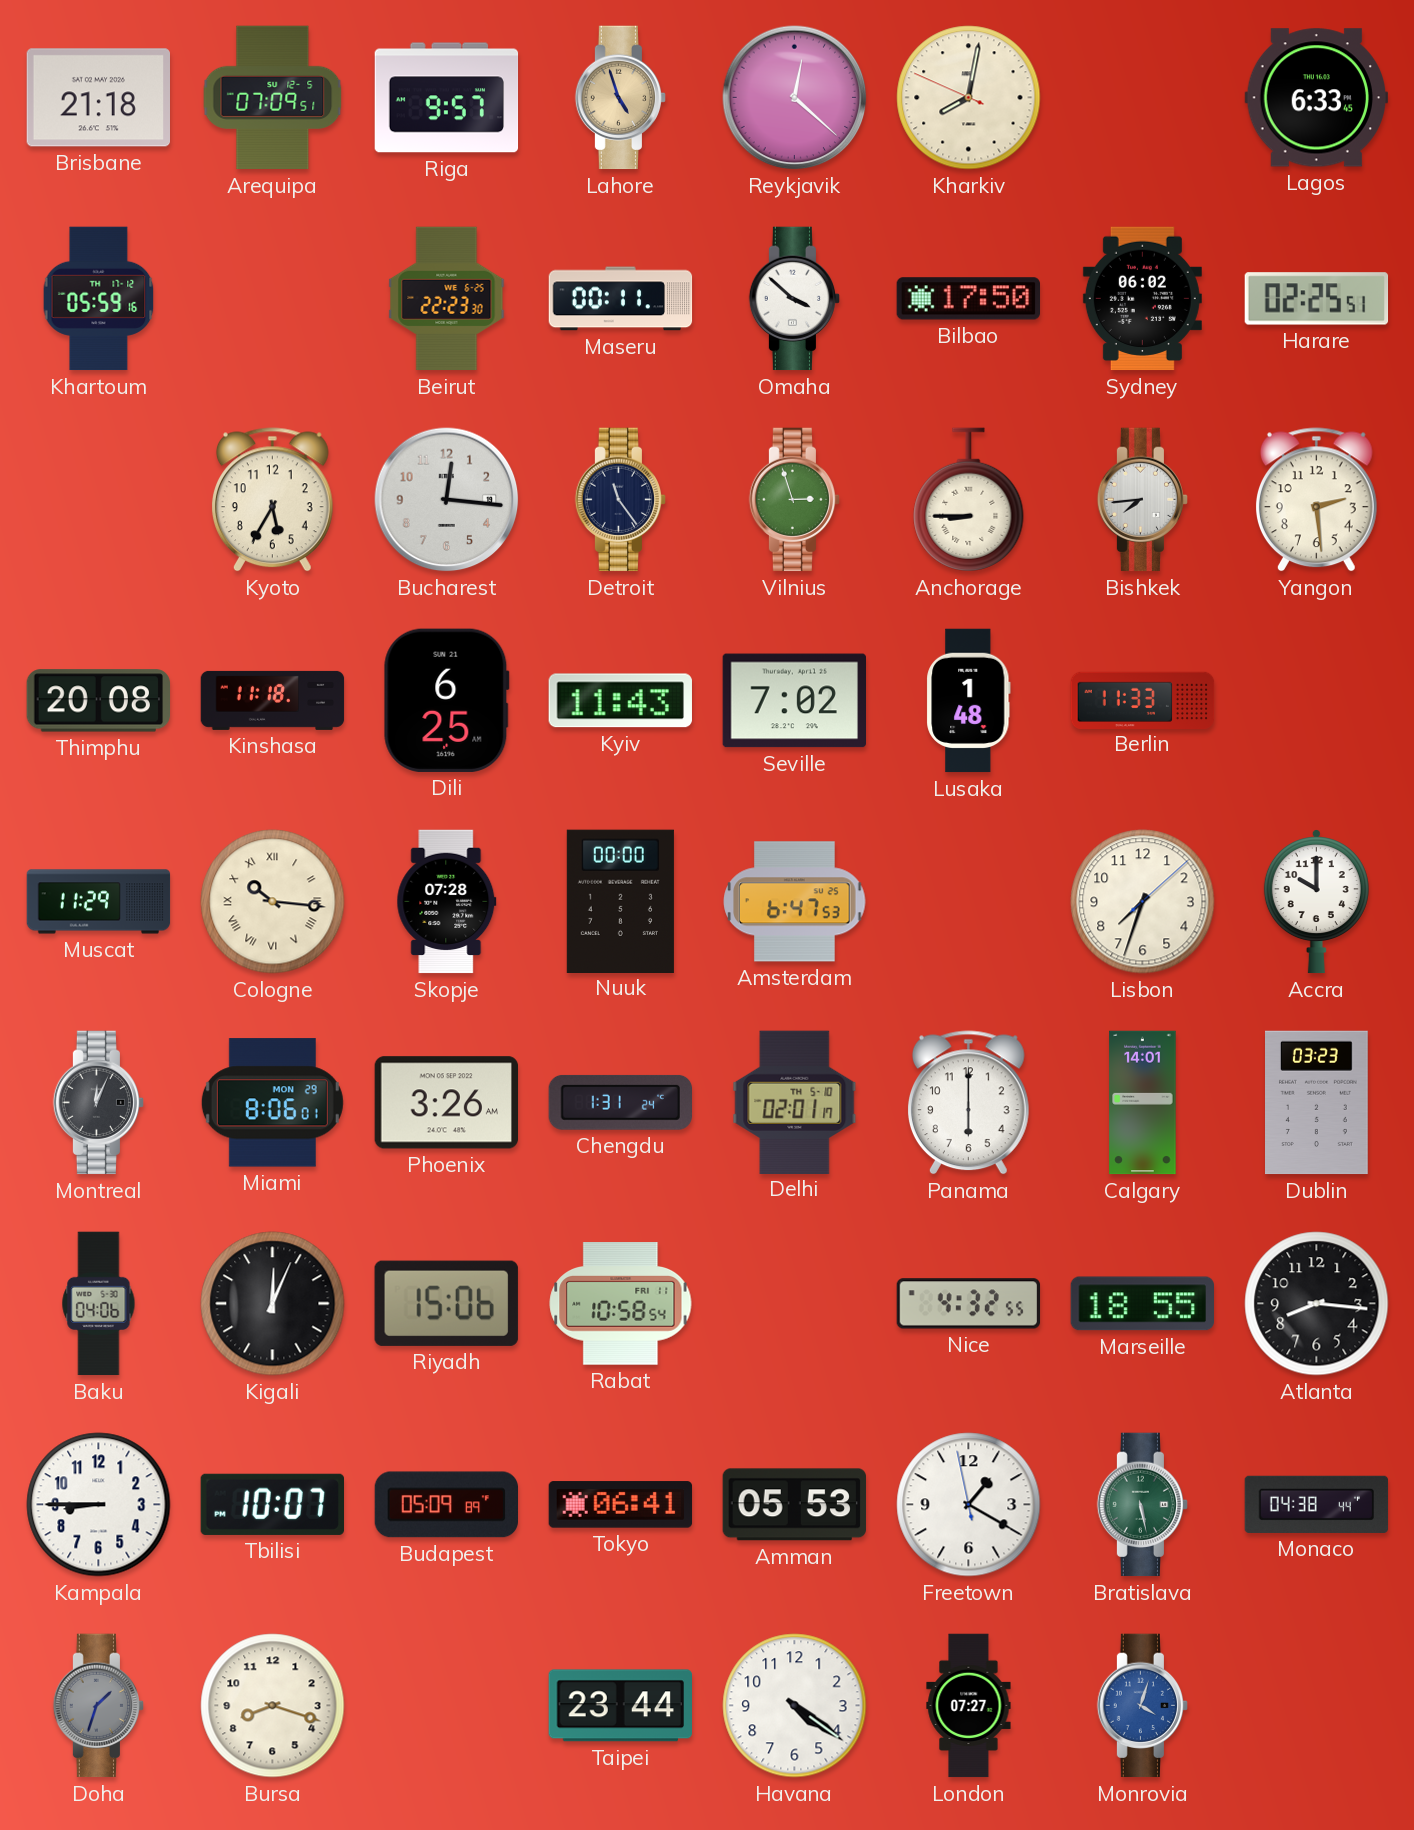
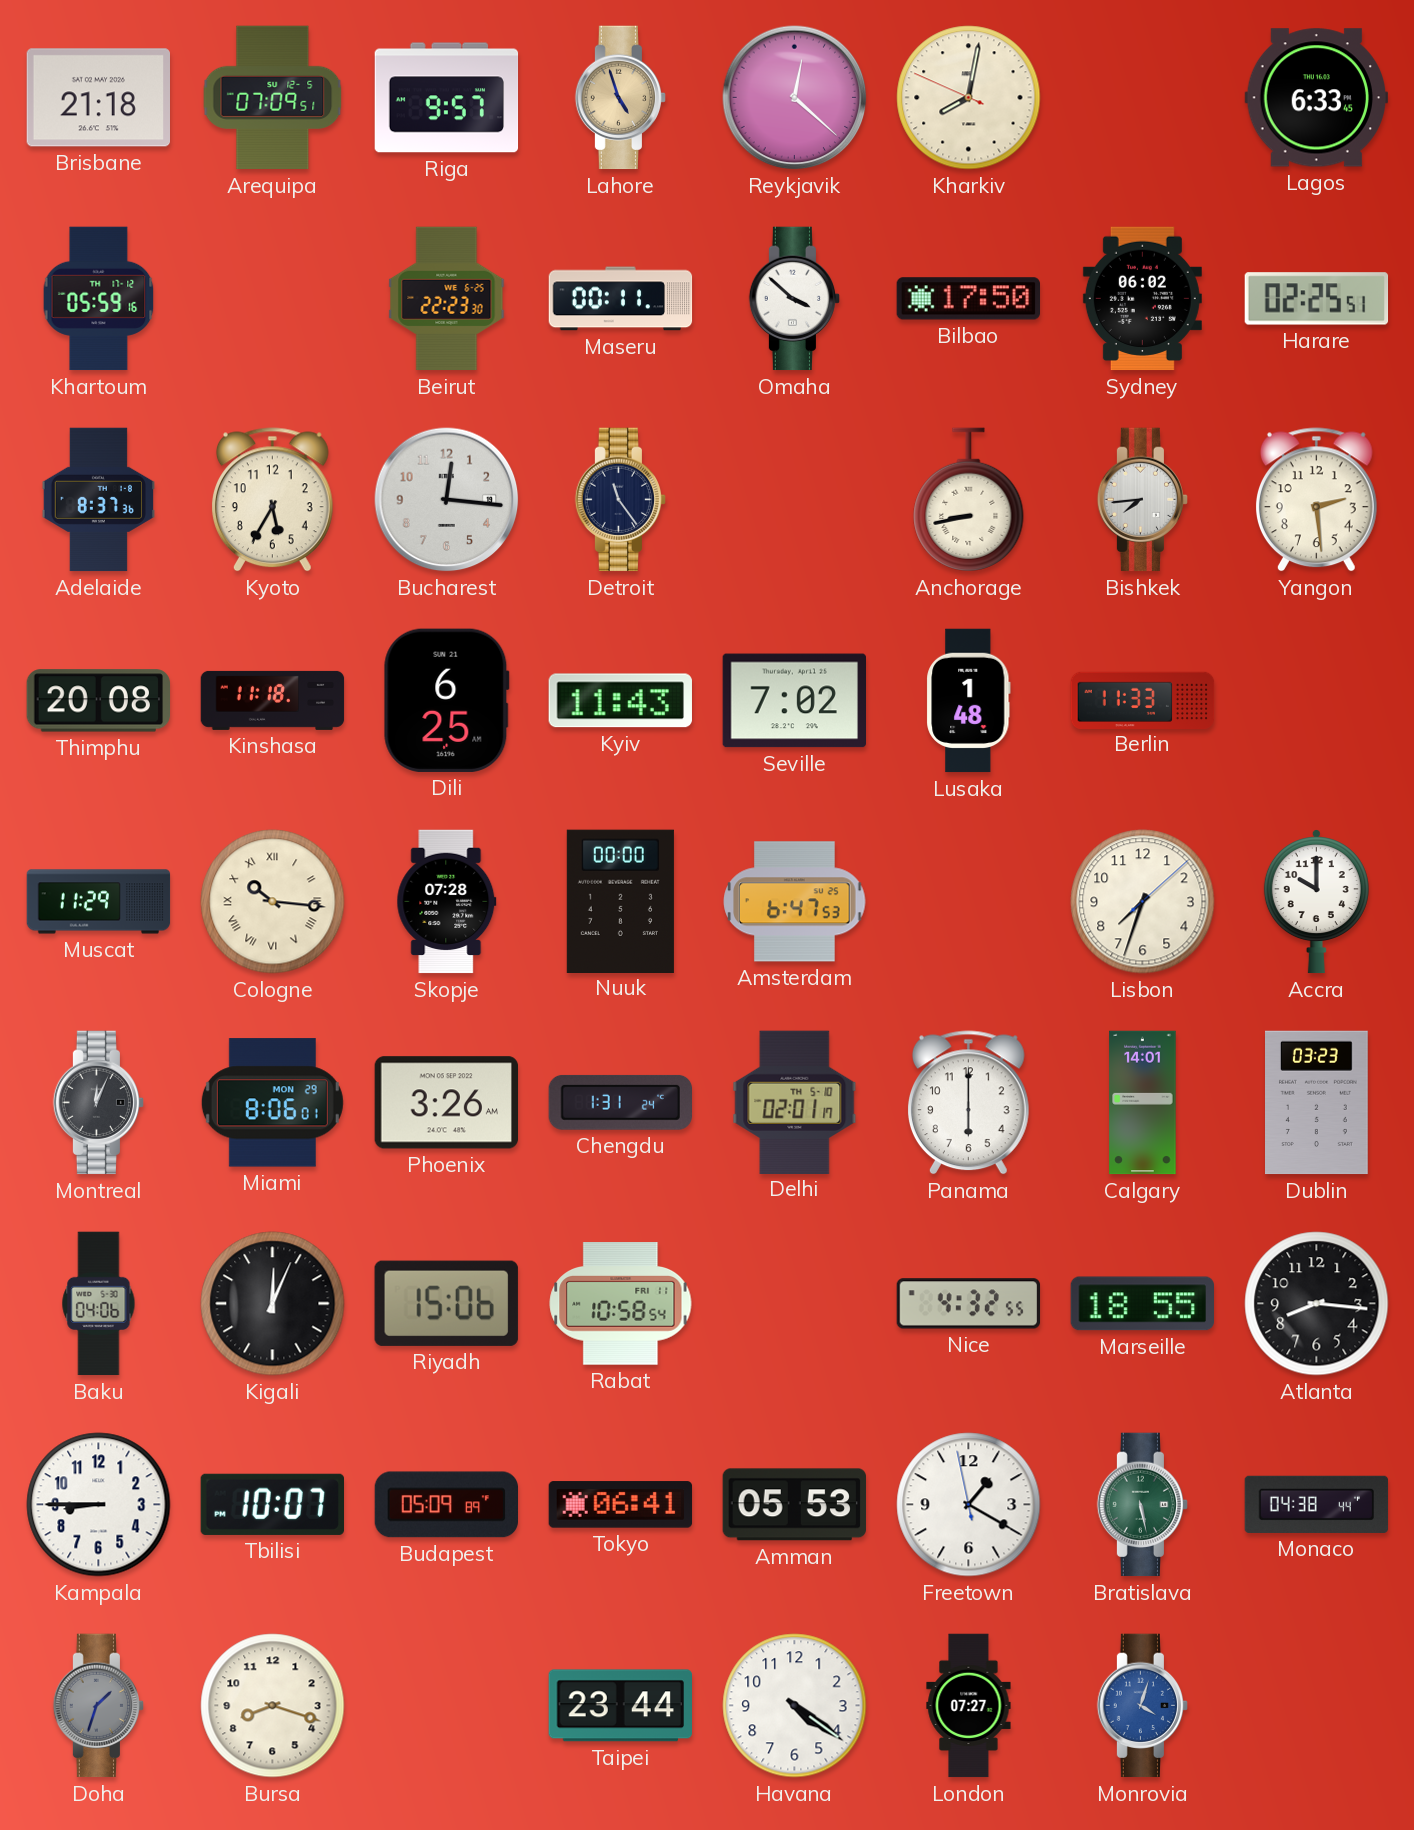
Adelaide: none -> 8:37
Vilnius: 2:57 -> none
Anchorage: 8:45 -> 8:43
